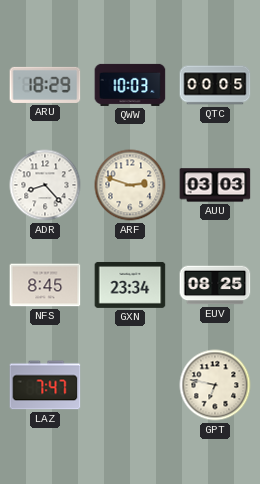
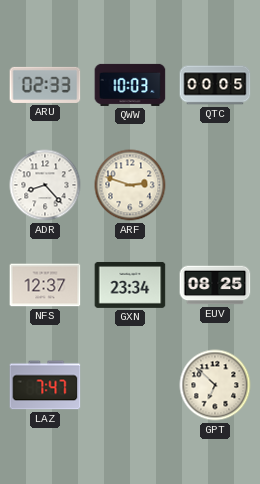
ARU: 18:29 -> 02:33
AUU: 03:03 -> none
NFS: 8:45 -> 12:37
GPT: 6:47 -> 6:52
